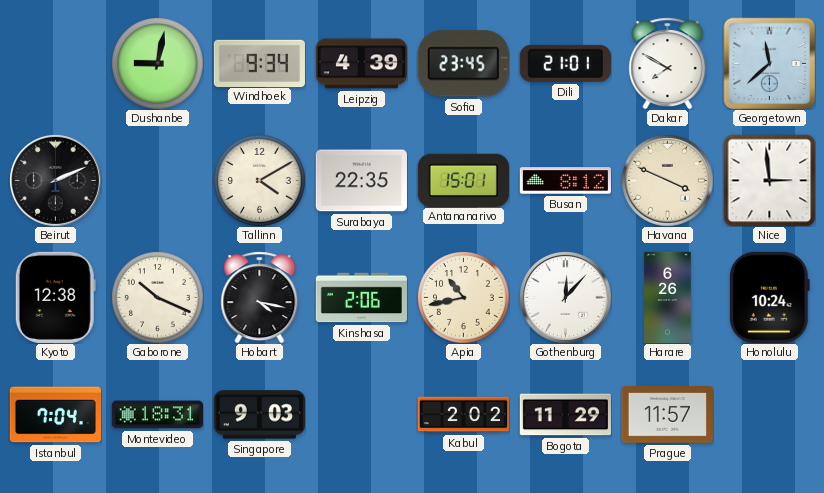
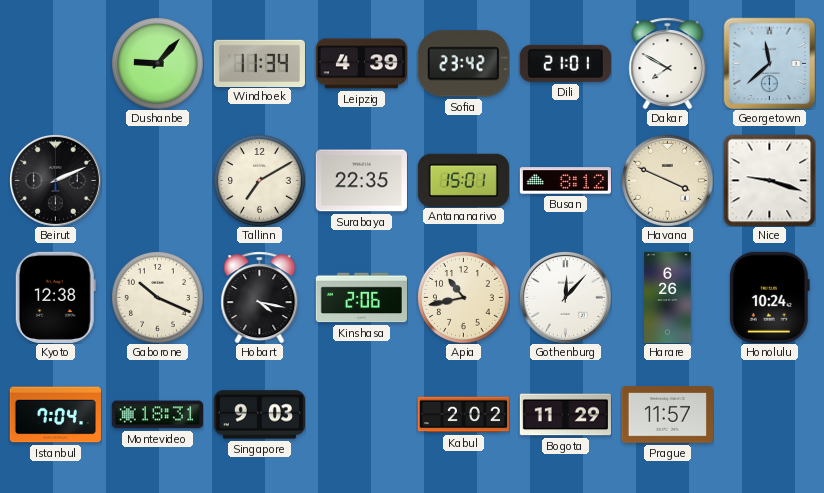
Dushanbe: 9:02 -> 9:07
Windhoek: 9:34 -> 11:34
Sofia: 23:45 -> 23:42
Tallinn: 4:10 -> 7:10
Nice: 2:59 -> 9:18
